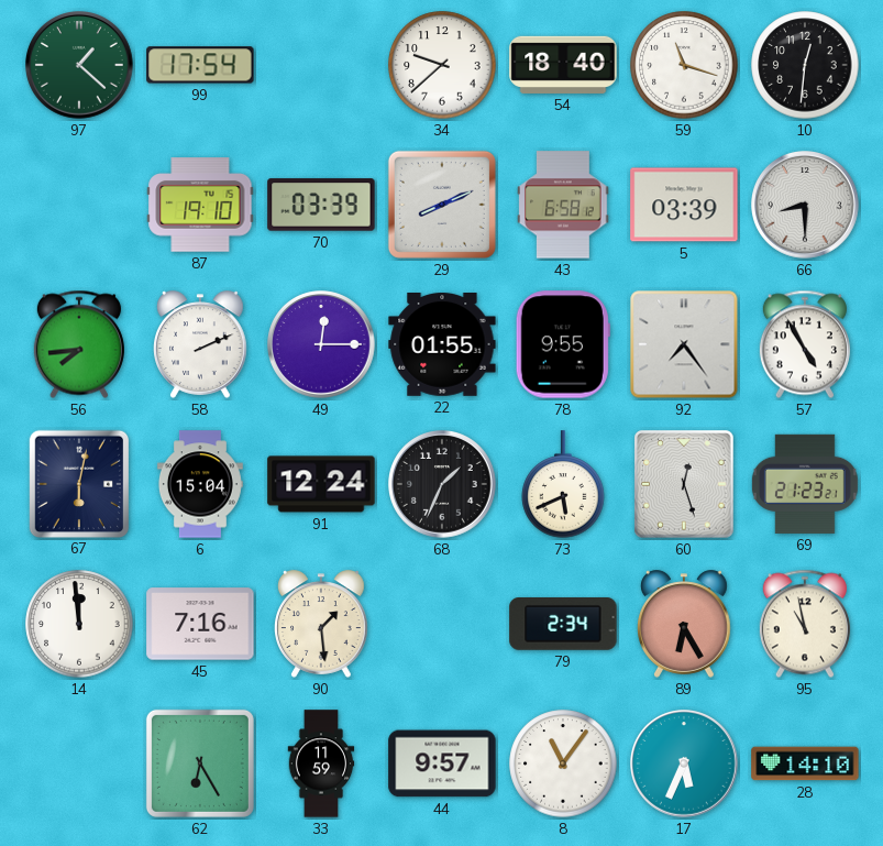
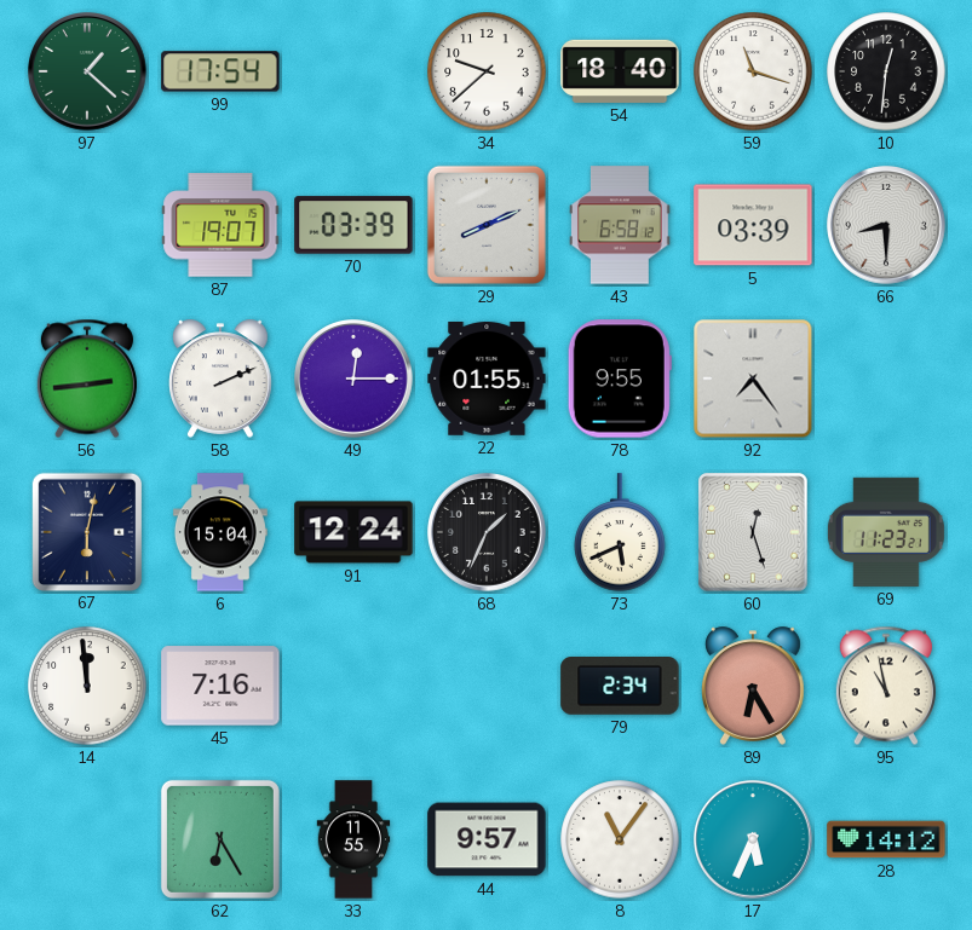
87: 19:10 -> 19:07
56: 7:44 -> 2:44
57: 4:55 -> none
69: 21:23 -> 11:23
90: 1:29 -> none
33: 11:59 -> 11:55
28: 14:10 -> 14:12
